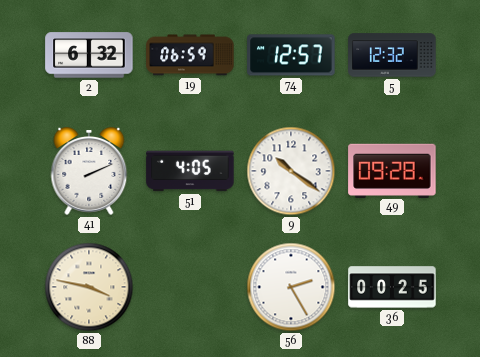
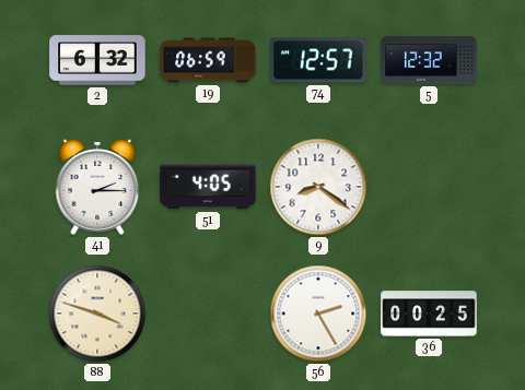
41: 2:11 -> 2:15
9: 10:21 -> 8:21
49: 09:28 -> none
88: 3:47 -> 3:48
